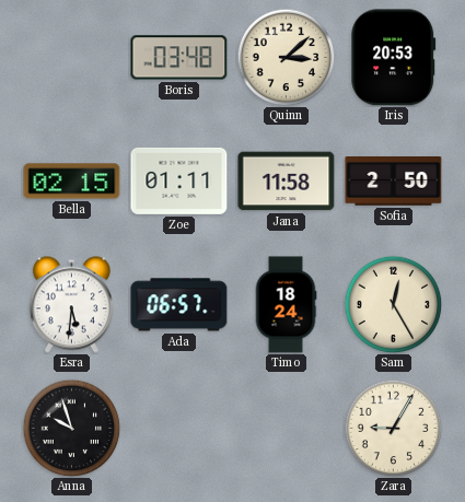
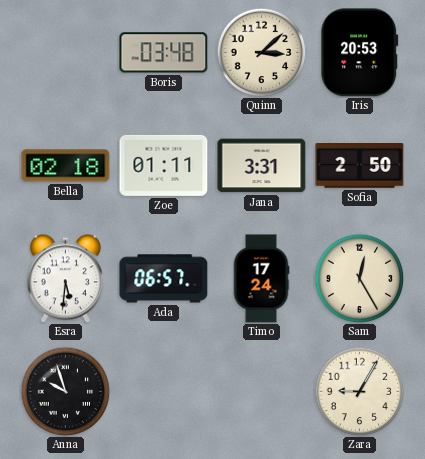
Bella: 02:15 -> 02:18
Jana: 11:58 -> 3:31
Timo: 18:24 -> 17:24
